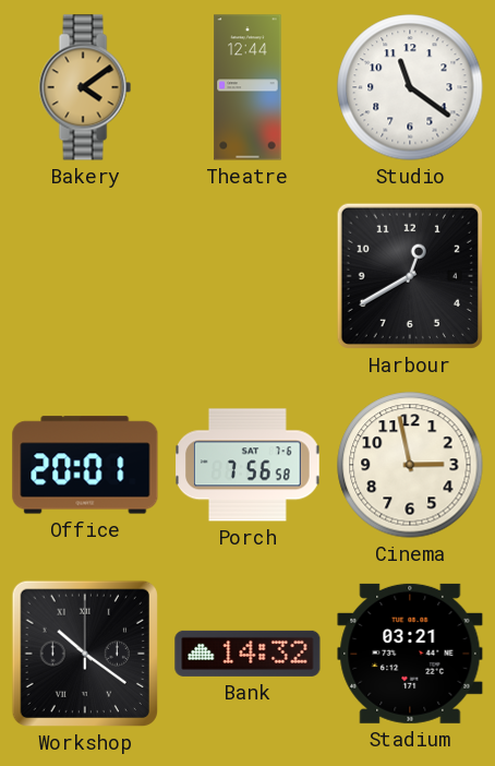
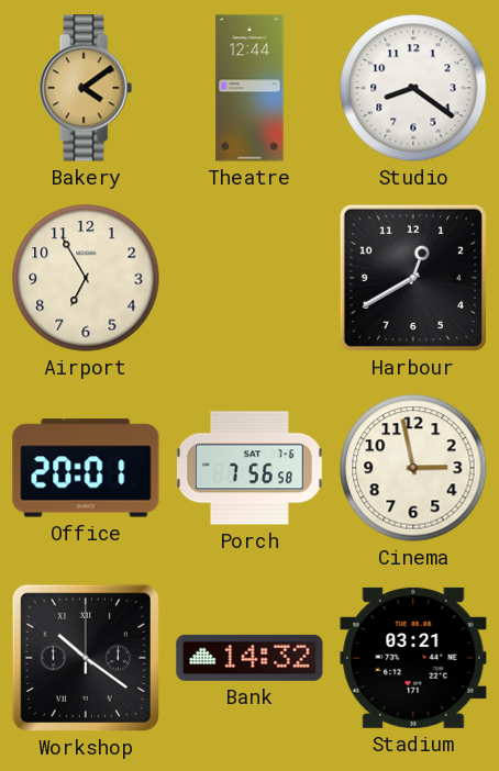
Studio: 11:21 -> 8:21
Airport: none -> 6:55
